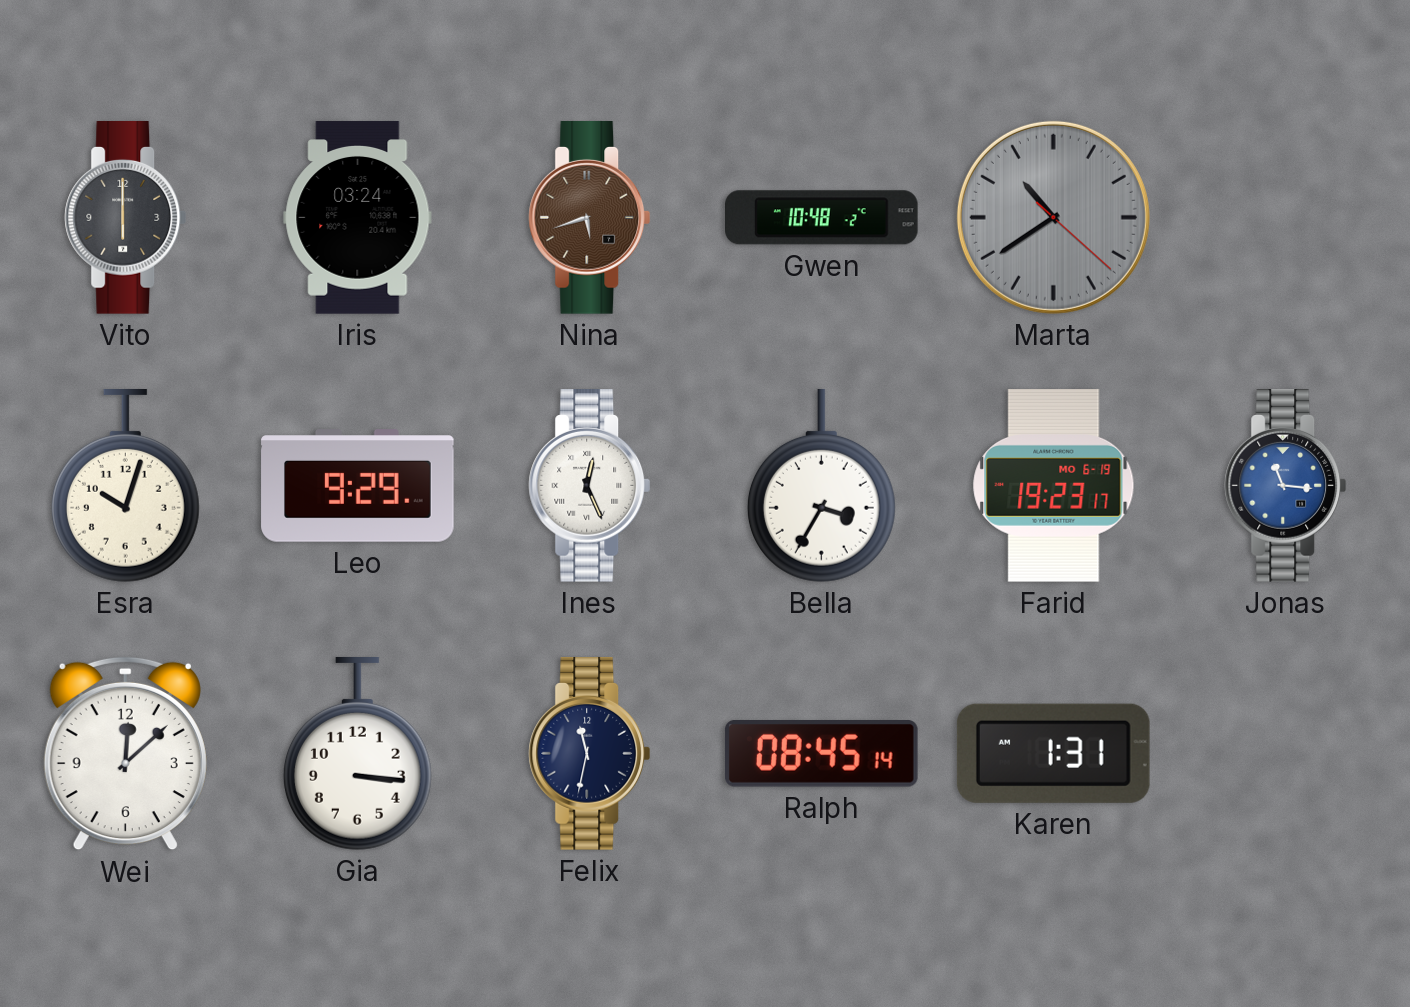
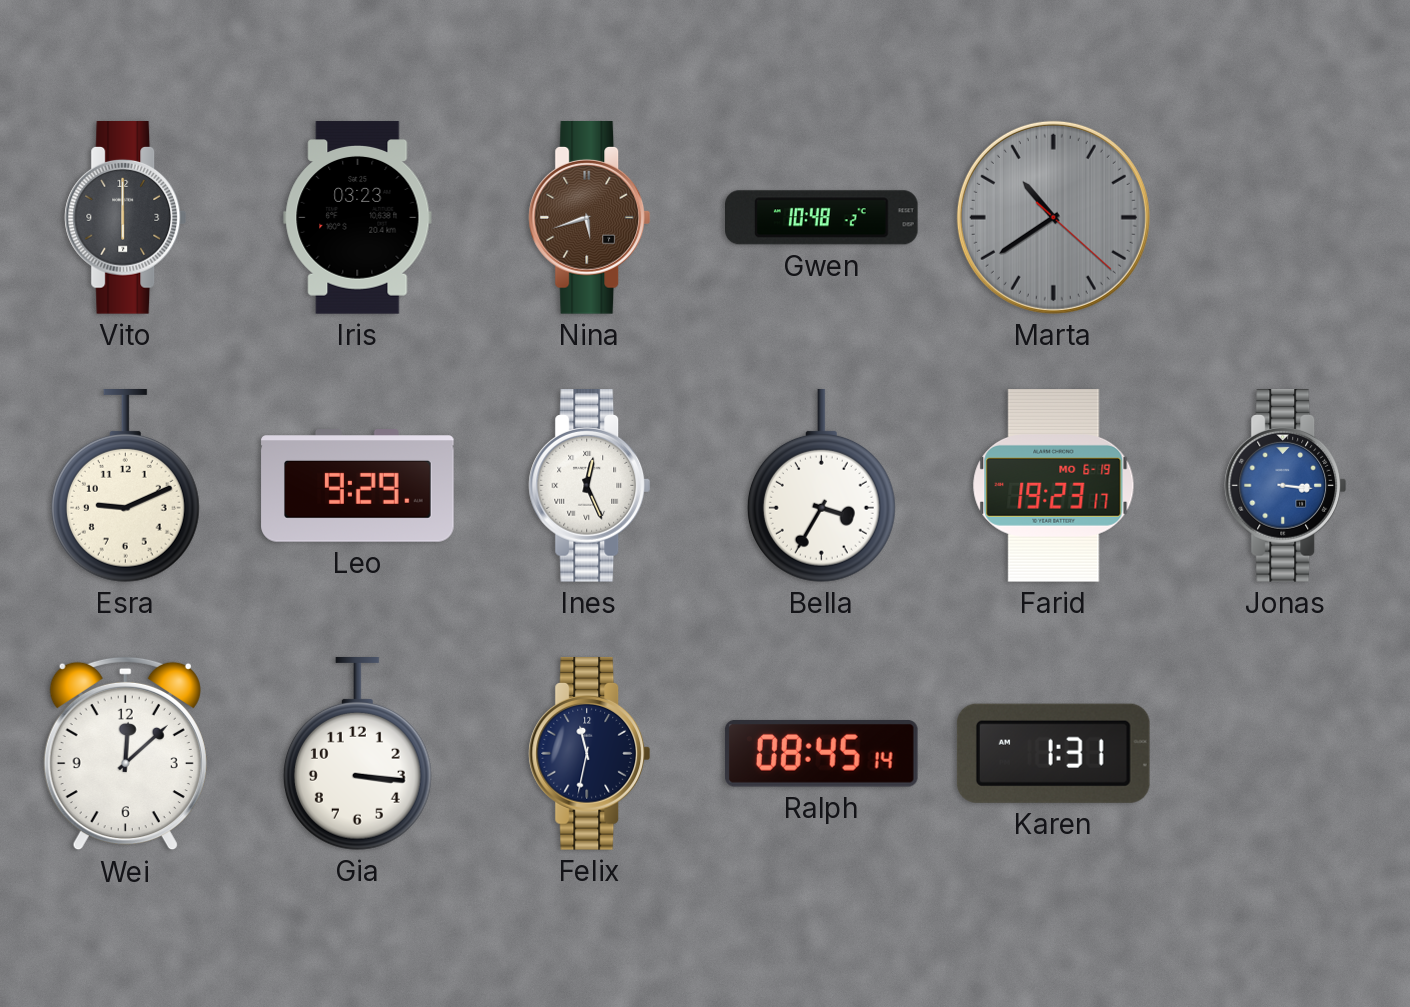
Iris: 03:24 -> 03:23
Esra: 10:03 -> 9:11
Jonas: 11:16 -> 3:16
